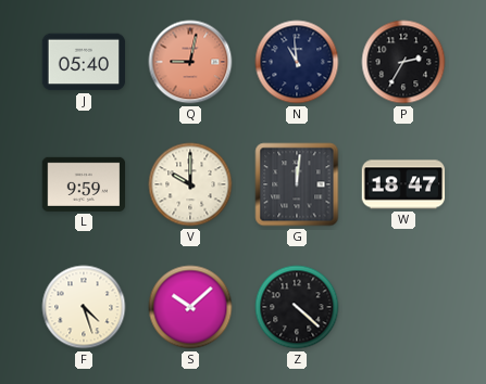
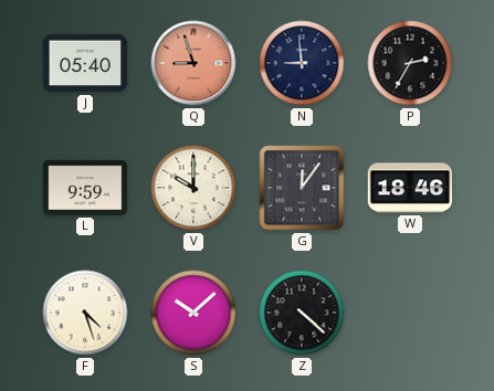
Q: 9:02 -> 8:57
N: 10:59 -> 8:59
G: 12:01 -> 12:06
W: 18:47 -> 18:46
